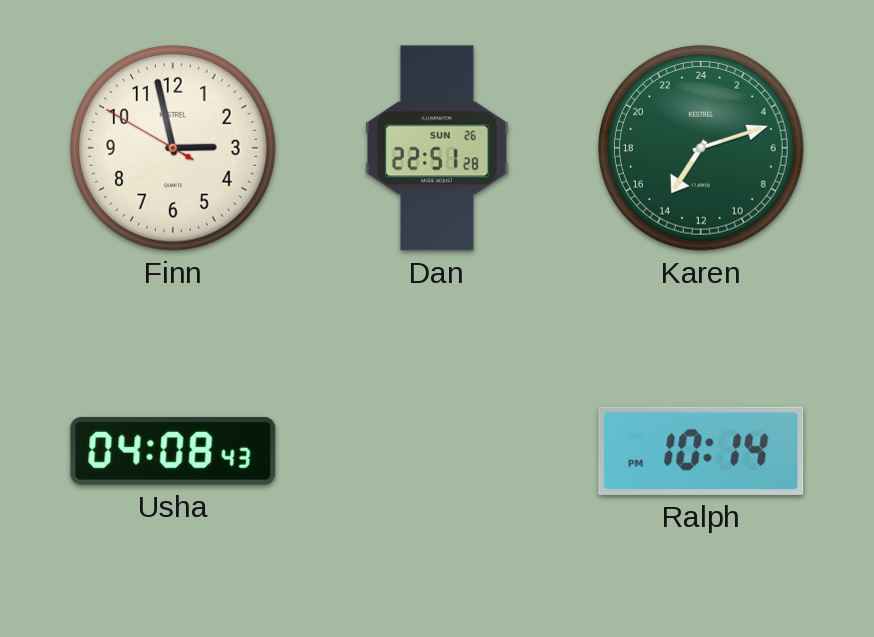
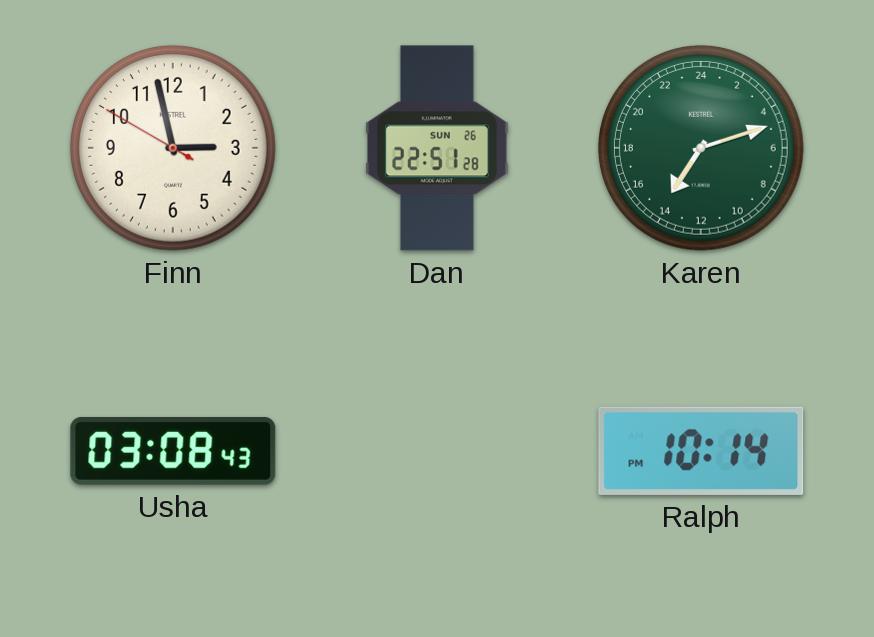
Usha: 04:08 -> 03:08
